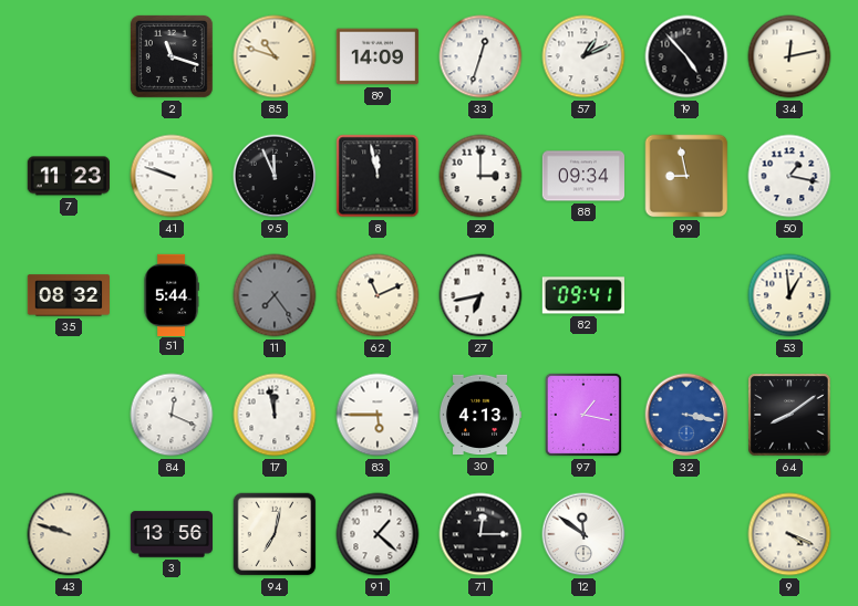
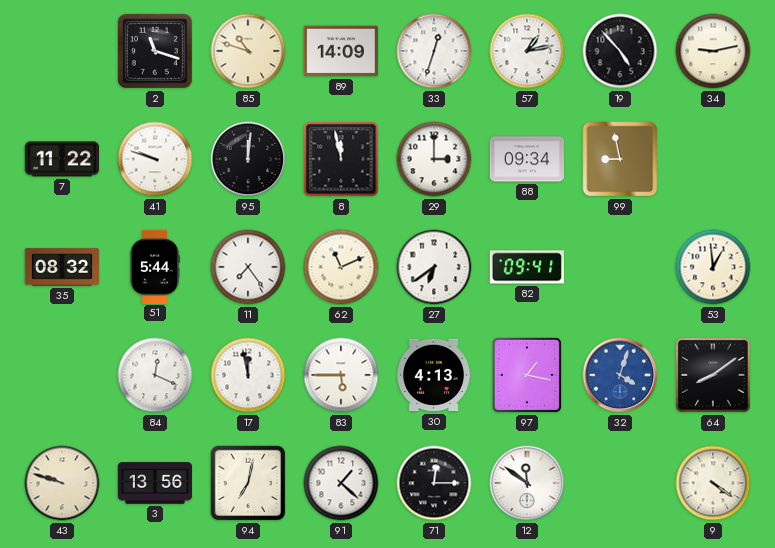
57: 1:11 -> 1:13
34: 12:13 -> 9:13
7: 11:23 -> 11:22
95: 11:56 -> 12:01
50: 1:17 -> none
11 dial: grey -> white
27: 6:43 -> 6:39
32: 3:17 -> 4:03
9: 4:19 -> 4:21
